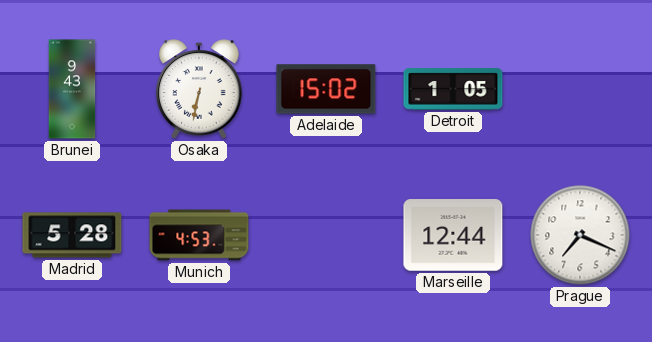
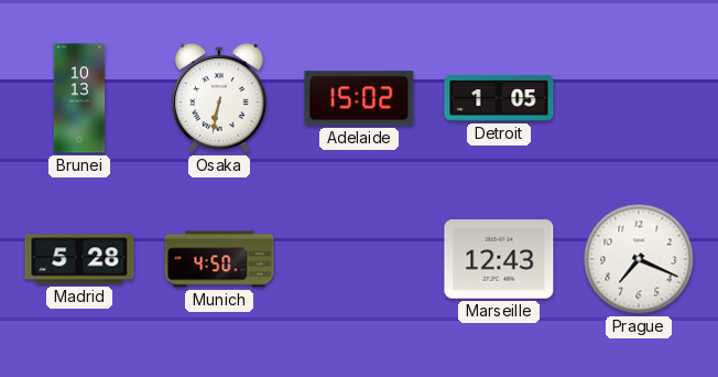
Brunei: 9:43 -> 10:13
Munich: 4:53 -> 4:50
Marseille: 12:44 -> 12:43
